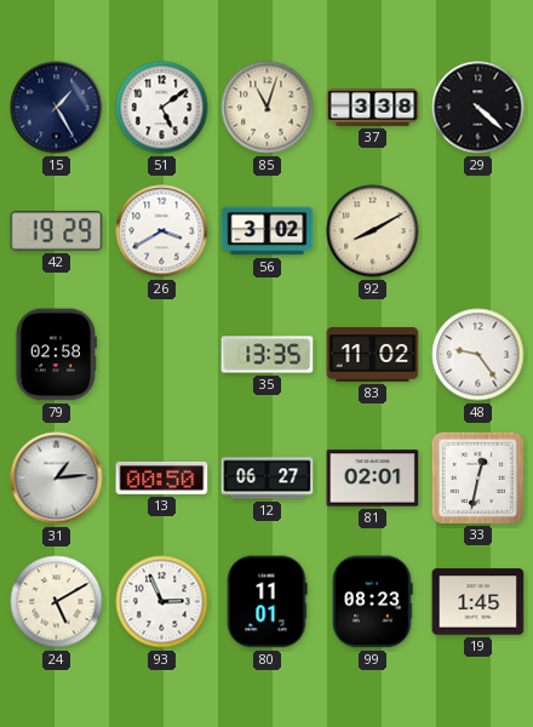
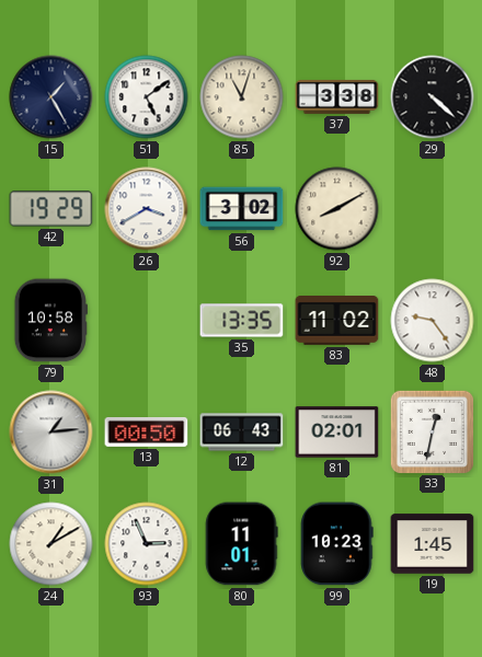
79: 02:58 -> 10:58
12: 06:27 -> 06:43
24: 5:10 -> 1:10
99: 08:23 -> 10:23
